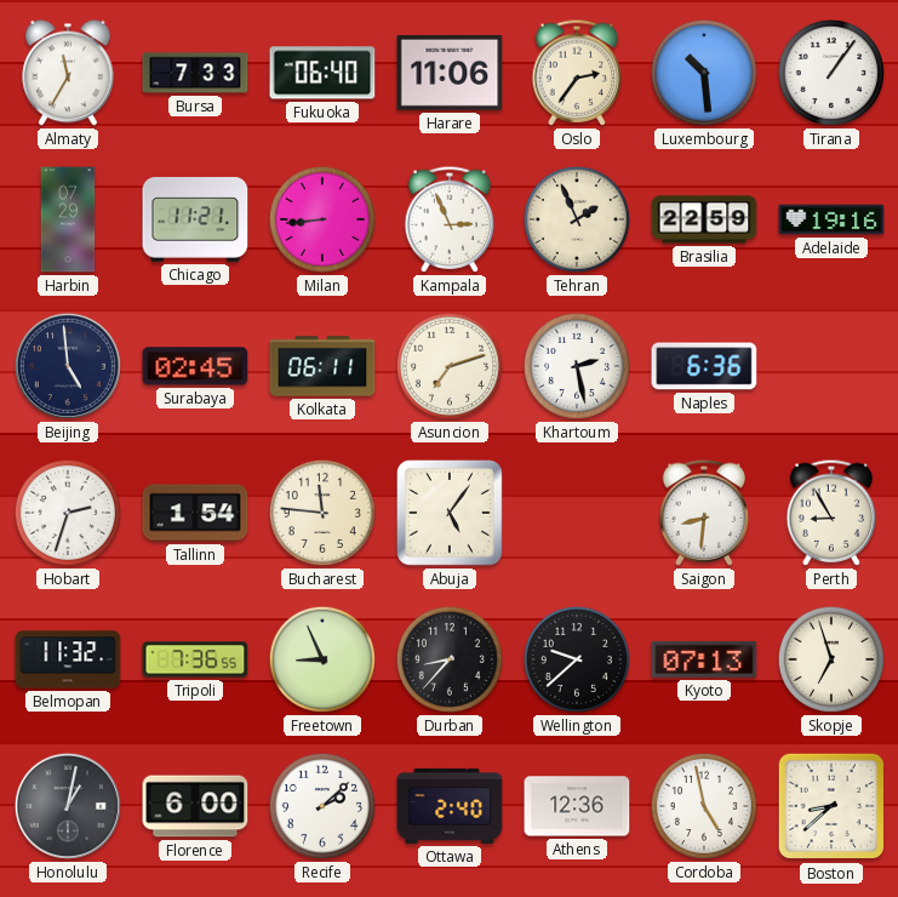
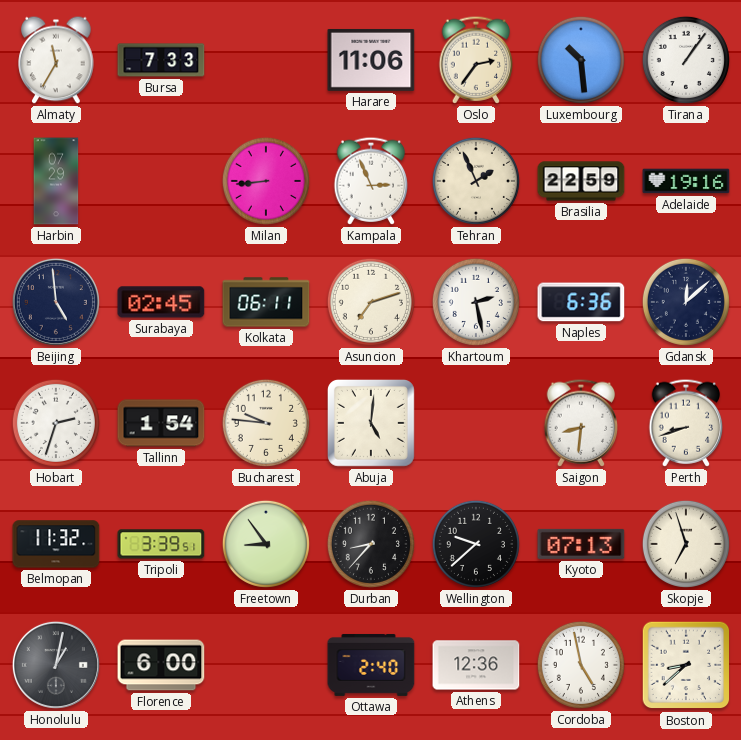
Fukuoka: 06:40 -> none
Chicago: 11:21 -> none
Gdansk: none -> 12:08
Bucharest: 11:46 -> 9:46
Abuja: 5:06 -> 5:01
Perth: 8:55 -> 8:42
Tripoli: 7:36 -> 3:39
Freetown: 8:56 -> 8:54
Recife: 2:08 -> none
